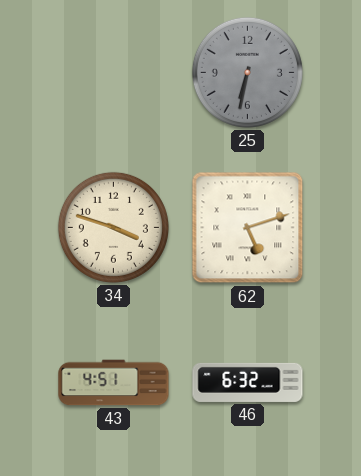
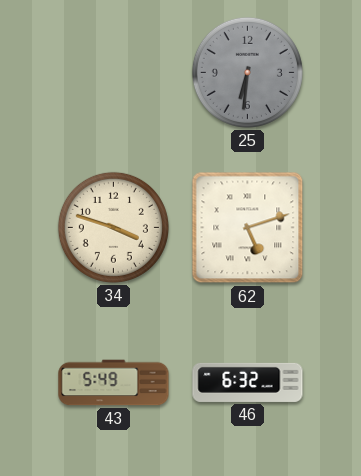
25: 6:32 -> 6:31
43: 4:51 -> 5:49
